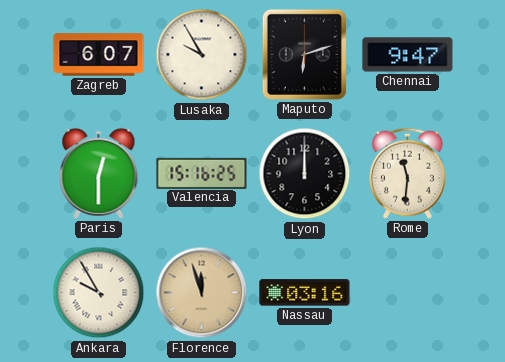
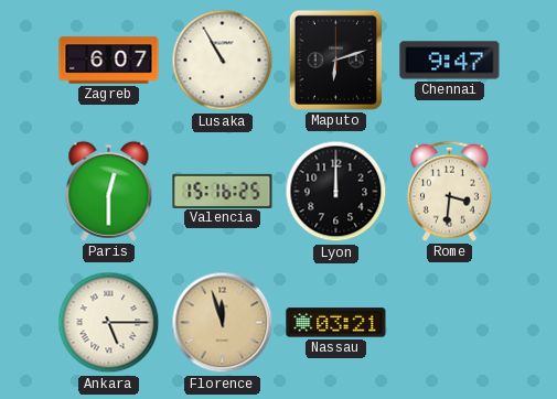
Lusaka: 9:55 -> 10:55
Rome: 11:31 -> 3:31
Ankara: 9:55 -> 5:15
Nassau: 03:16 -> 03:21
